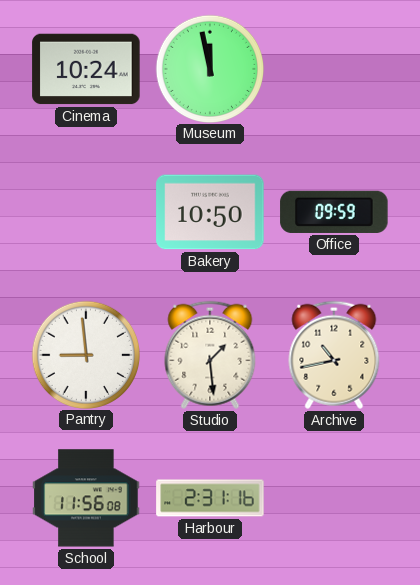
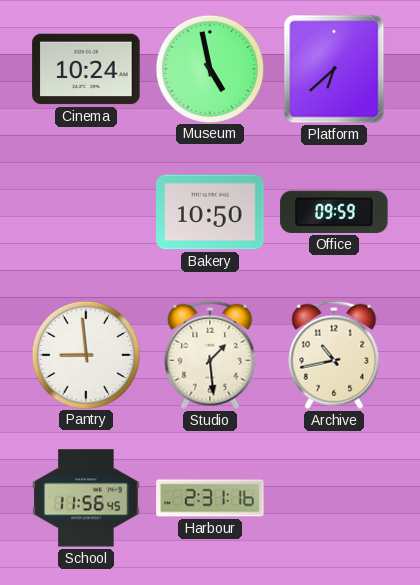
Museum: 11:58 -> 4:58
Platform: none -> 6:38
School: 11:56:08 -> 11:56:45
